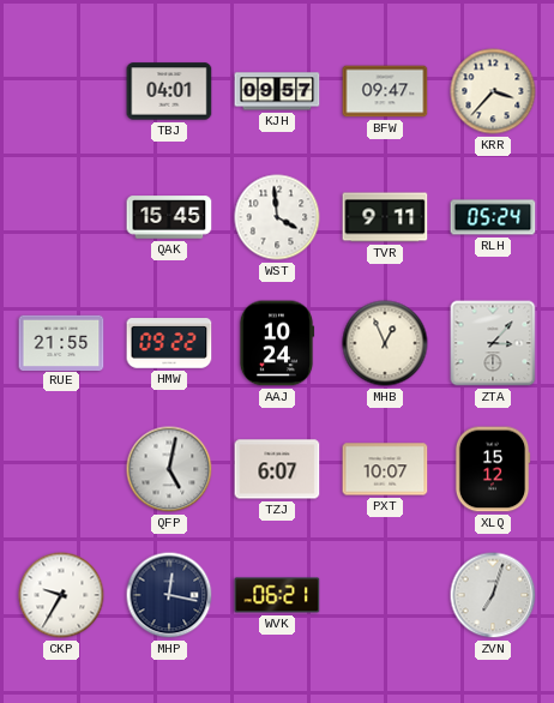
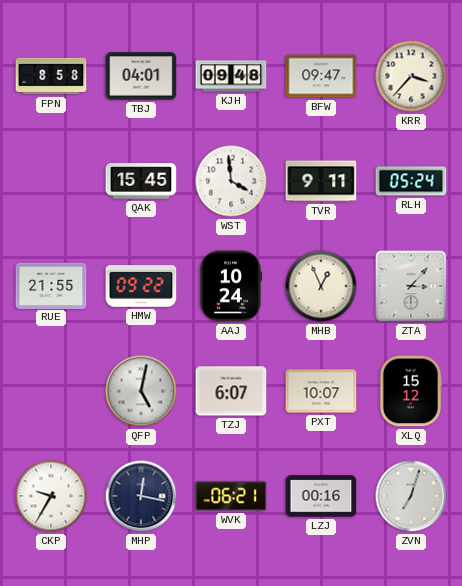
FPN: none -> 8:58
KJH: 09:57 -> 09:48
LZJ: none -> 00:16
